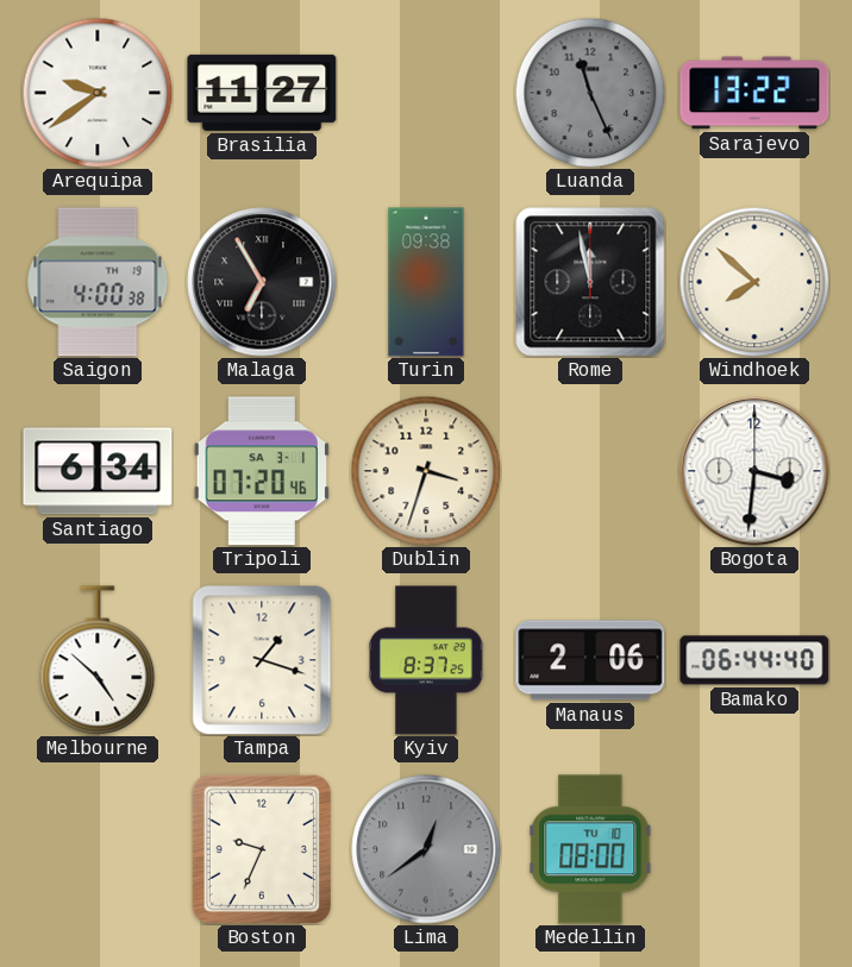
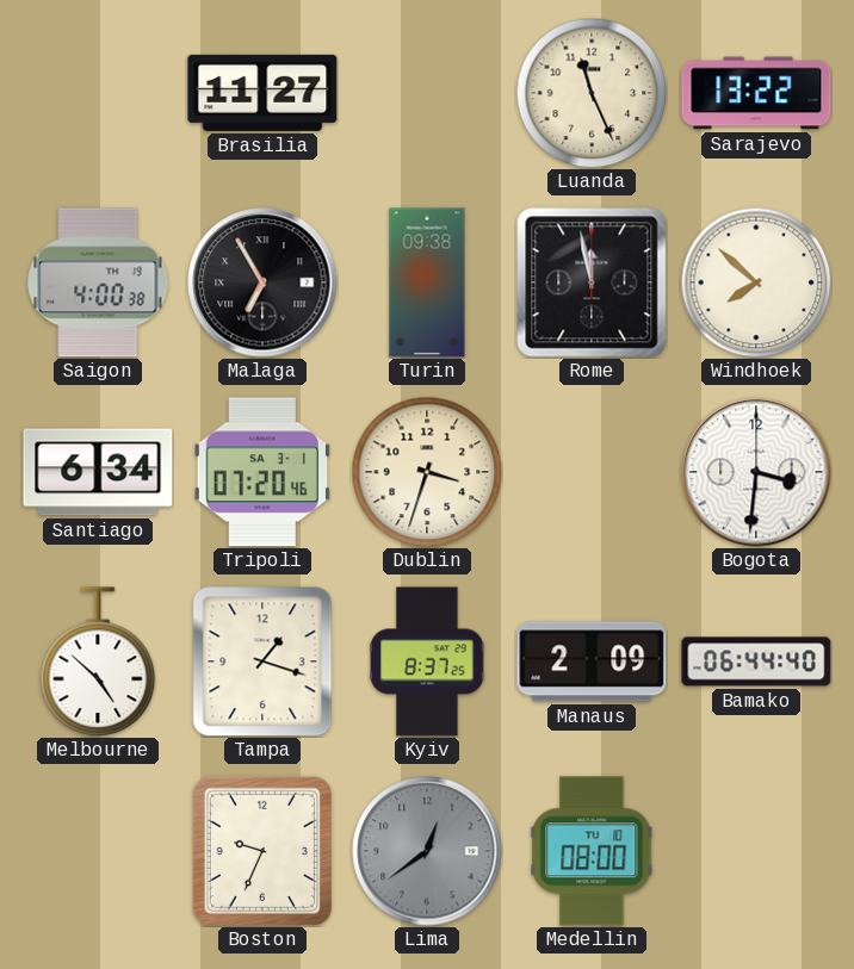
Arequipa: 9:39 -> none
Luanda dial: grey -> cream
Manaus: 2:06 -> 2:09
